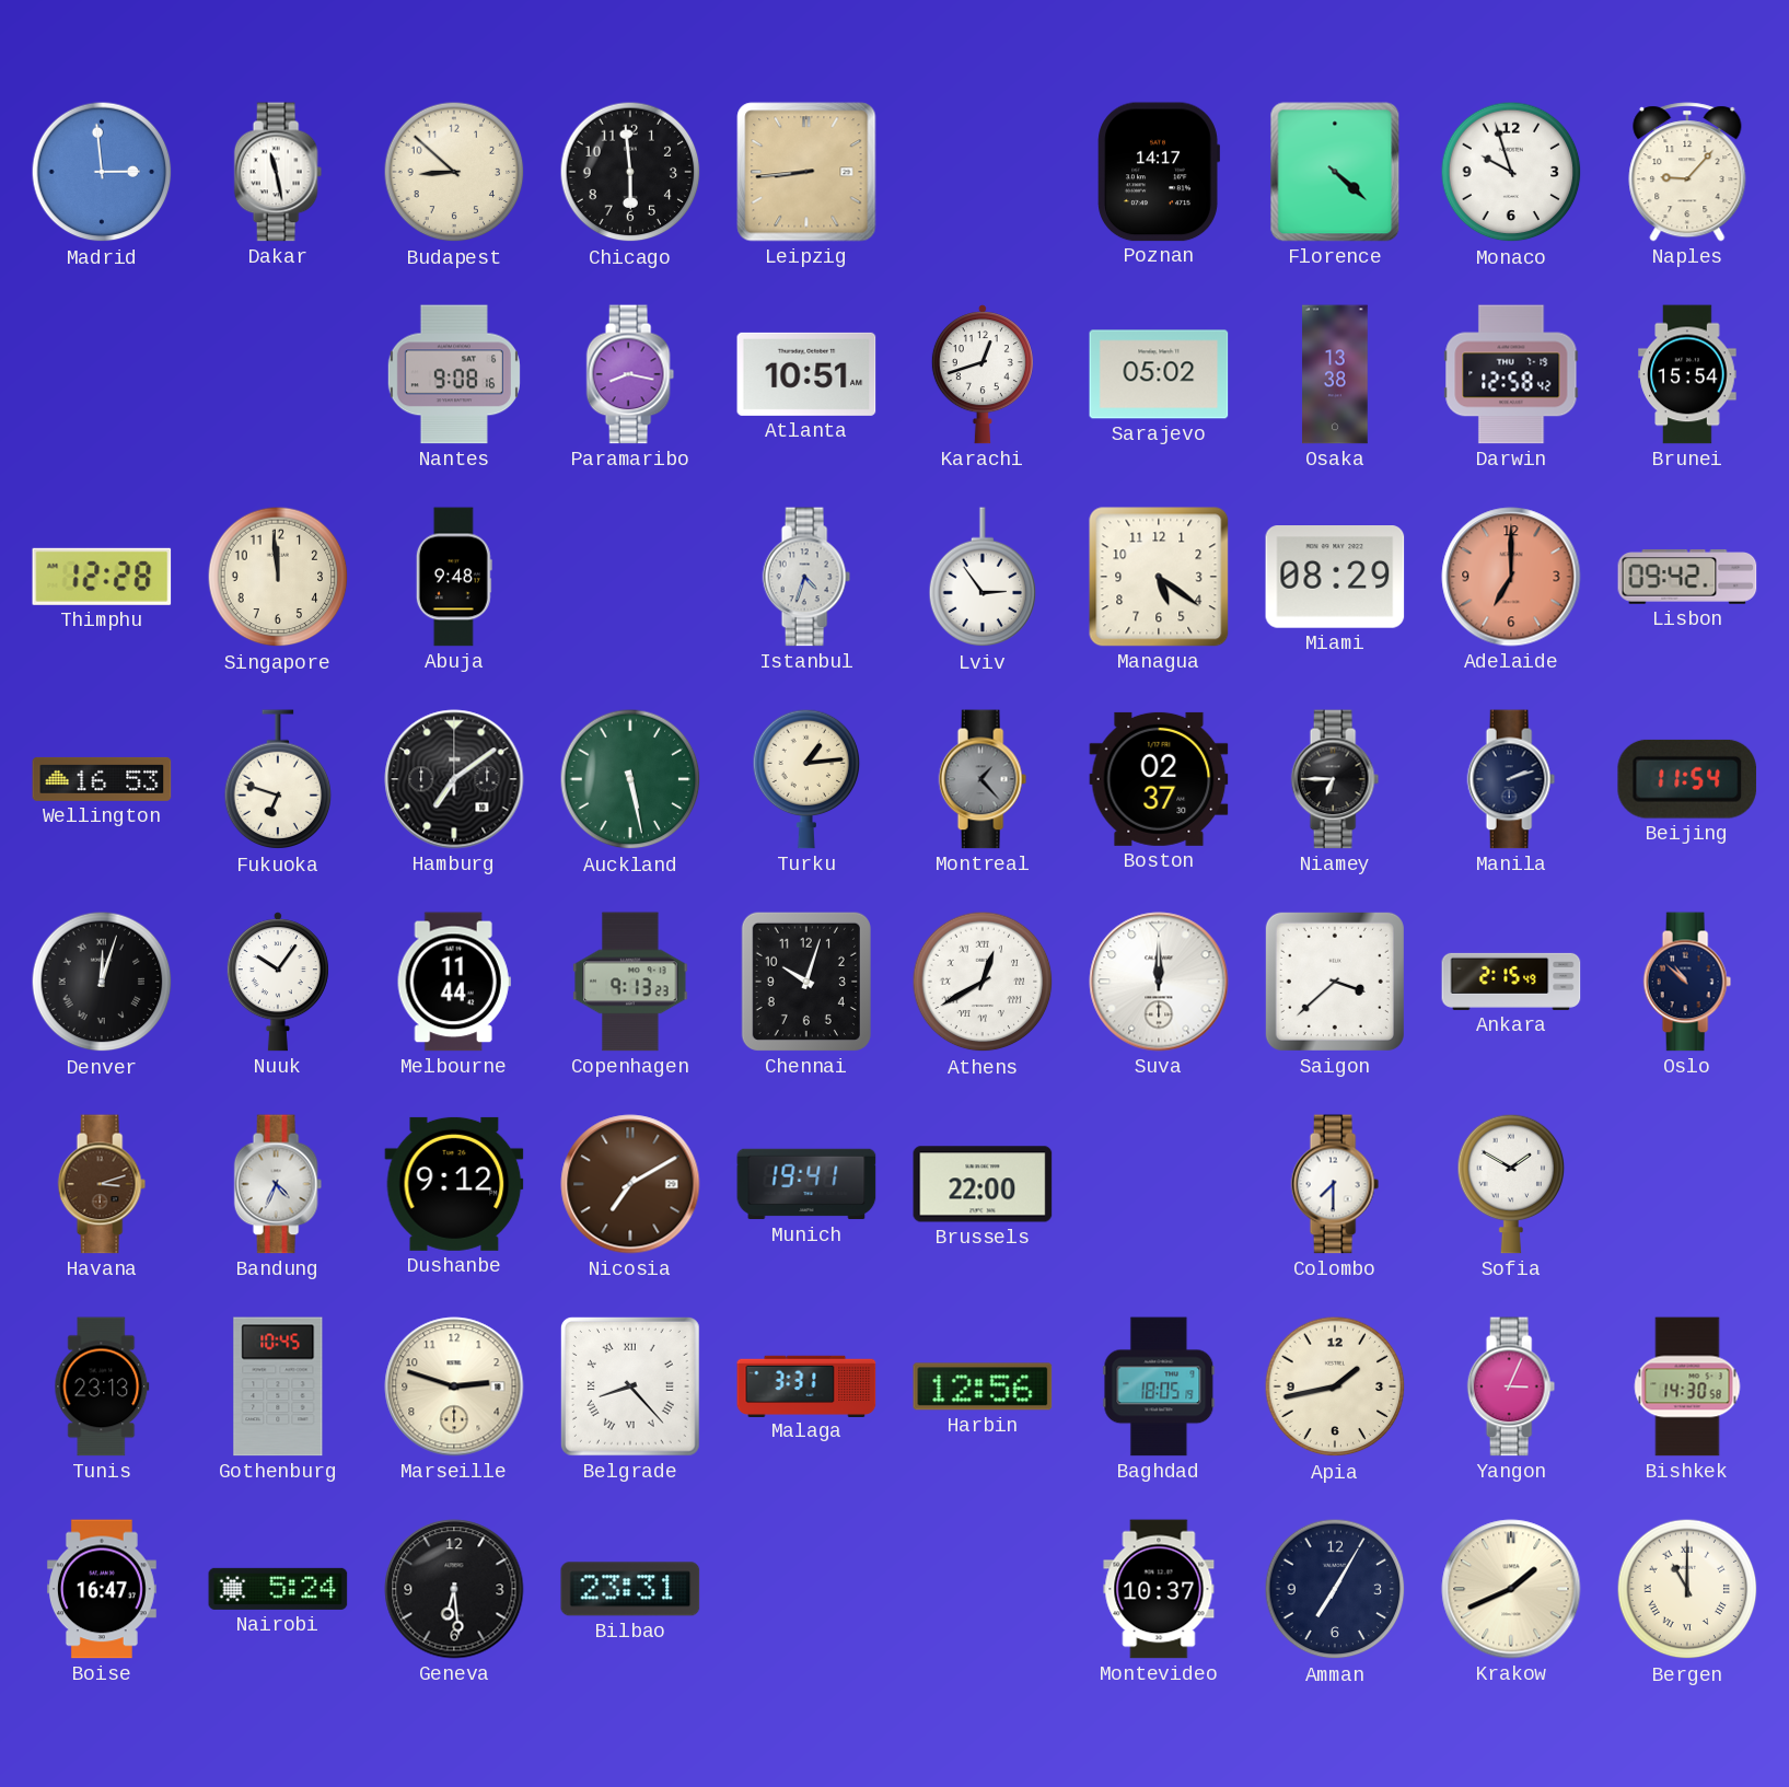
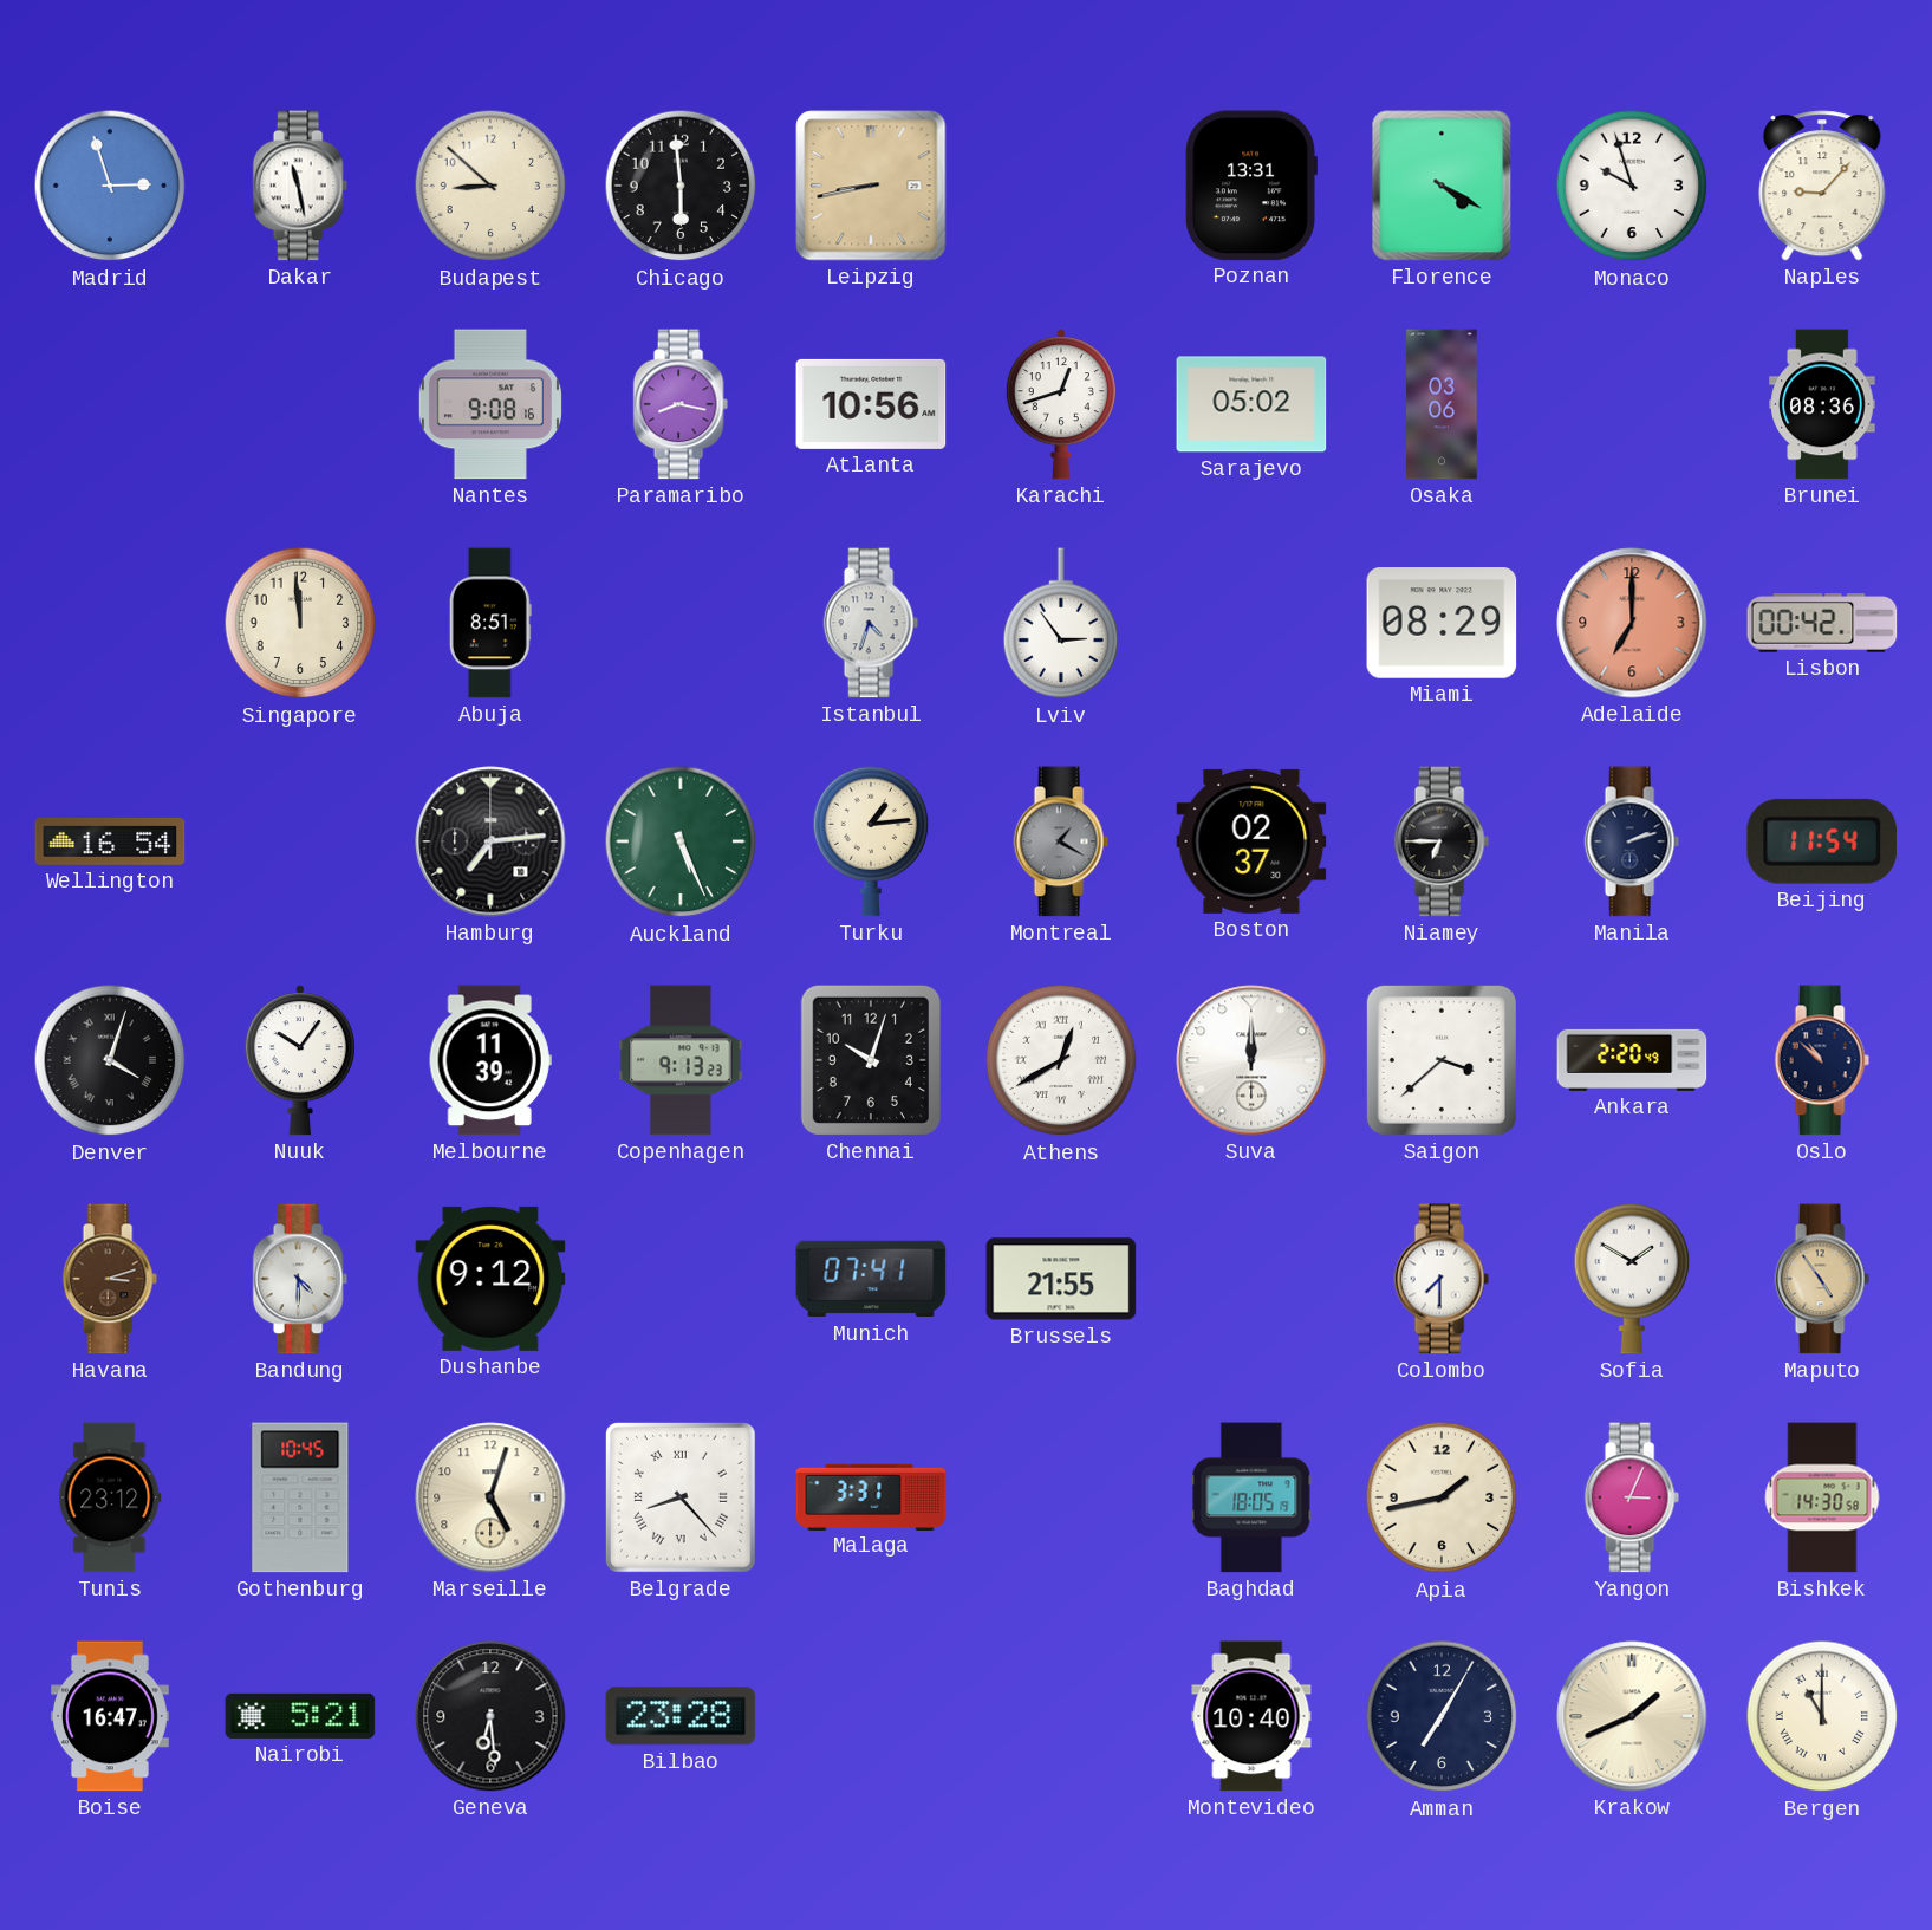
Madrid: 2:59 -> 2:57
Leipzig: 8:44 -> 8:43
Poznan: 14:17 -> 13:31
Florence: 4:22 -> 4:20
Atlanta: 10:51 -> 10:56
Osaka: 13:38 -> 03:06
Darwin: 12:58 -> none
Brunei: 15:54 -> 08:36
Thimphu: 12:28 -> none
Abuja: 9:48 -> 8:51
Managua: 5:21 -> none
Lisbon: 09:42 -> 00:42
Wellington: 16:53 -> 16:54
Fukuoka: 6:48 -> none
Hamburg: 7:09 -> 7:14
Auckland: 5:28 -> 5:26
Montreal: 1:23 -> 1:20
Denver: 12:03 -> 4:03
Melbourne: 11:44 -> 11:39
Ankara: 2:15 -> 2:20
Bandung: 4:34 -> 4:30
Nicosia: 7:10 -> none
Munich: 19:41 -> 07:41
Brussels: 22:00 -> 21:55
Maputo: none -> 4:54
Tunis: 23:13 -> 23:12
Marseille: 2:48 -> 5:03
Harbin: 12:56 -> none
Nairobi: 5:24 -> 5:21
Bilbao: 23:31 -> 23:28
Montevideo: 10:37 -> 10:40
